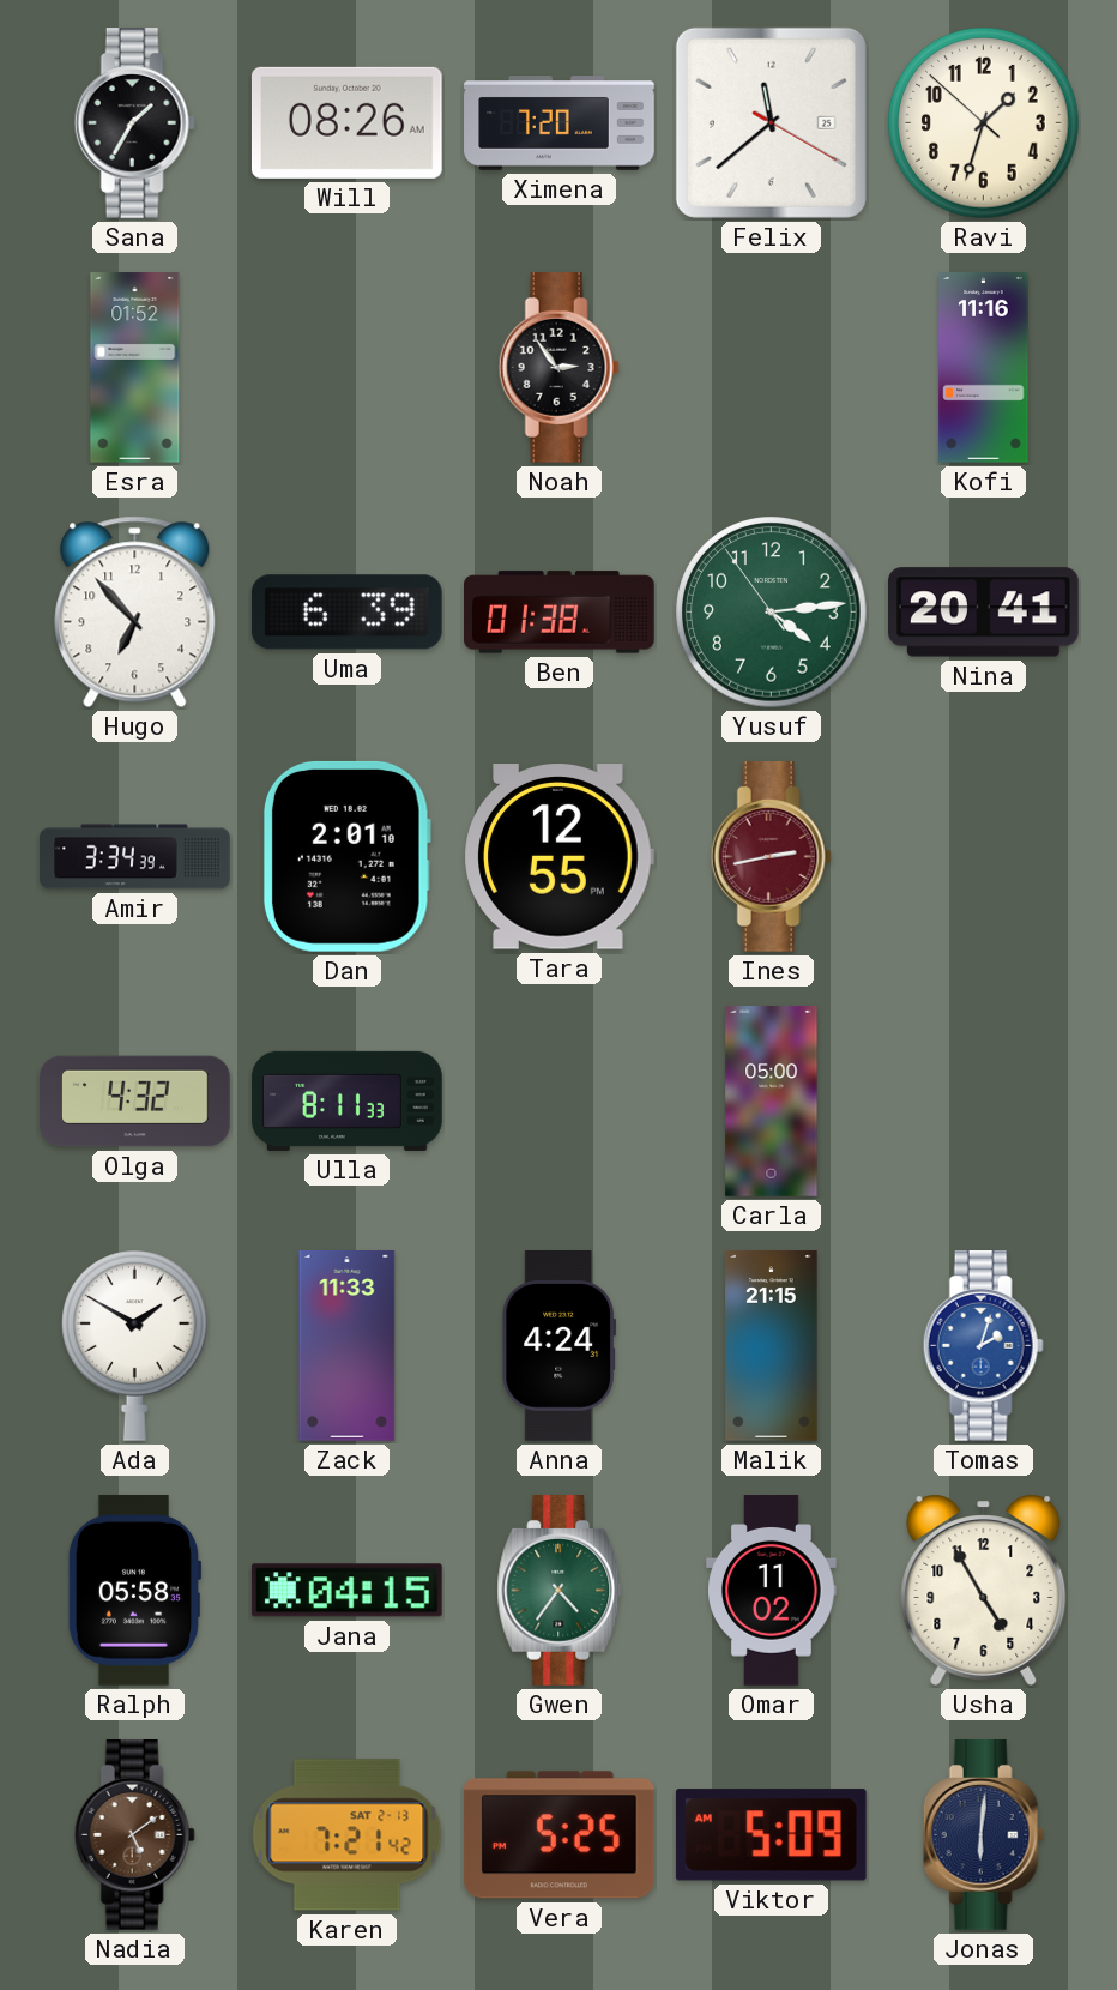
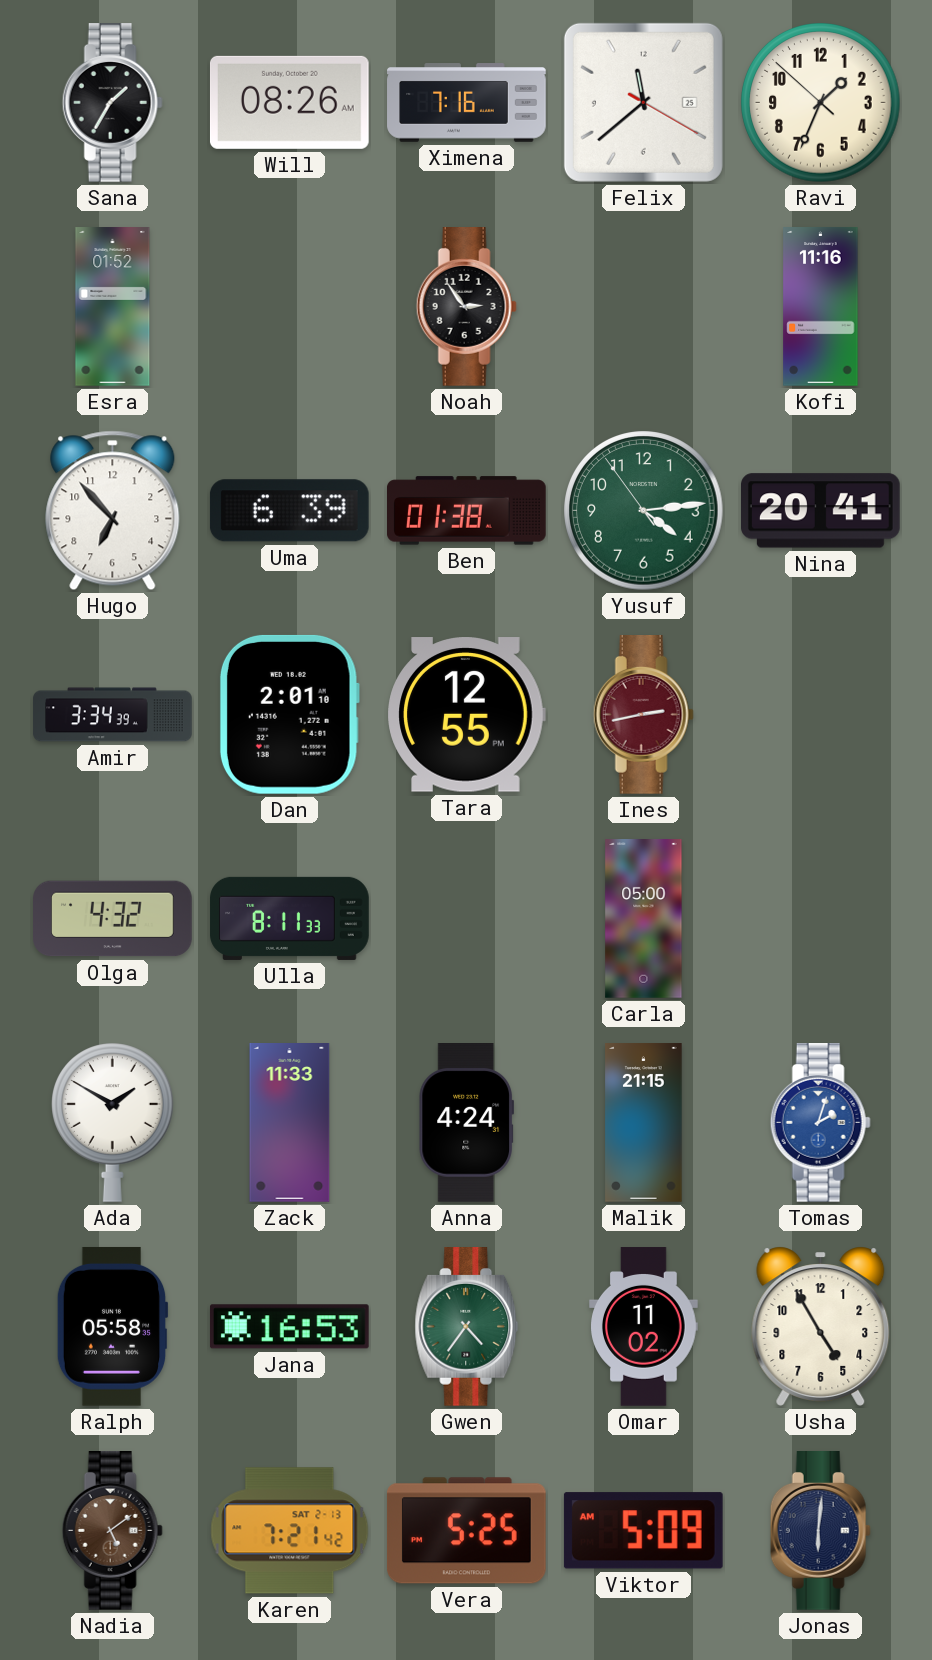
Ximena: 7:20 -> 7:16
Ravi: 1:32 -> 1:33
Jana: 04:15 -> 16:53
